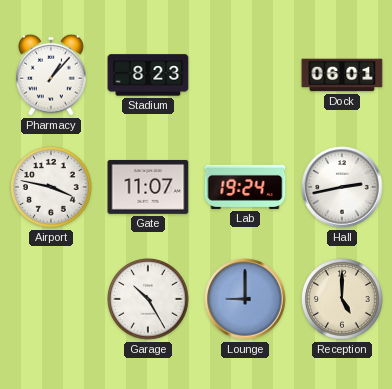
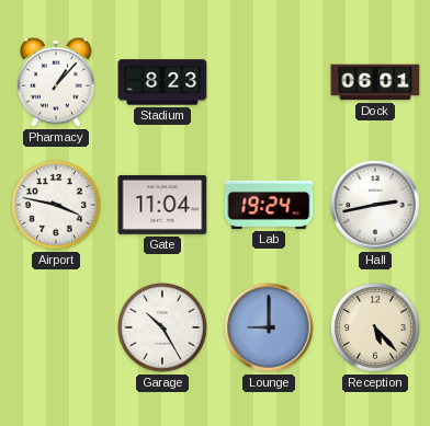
Gate: 11:07 -> 11:04
Reception: 5:00 -> 5:23
